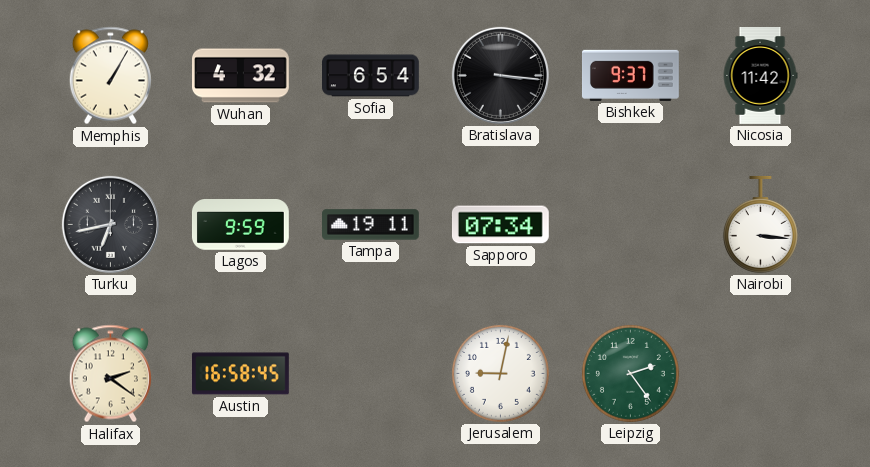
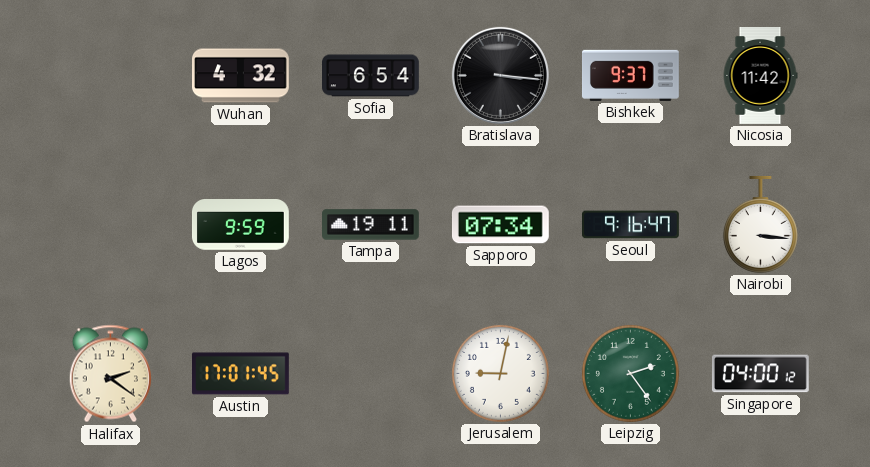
Memphis: 1:05 -> none
Turku: 6:43 -> none
Seoul: none -> 9:16
Austin: 16:58 -> 17:01
Singapore: none -> 04:00
